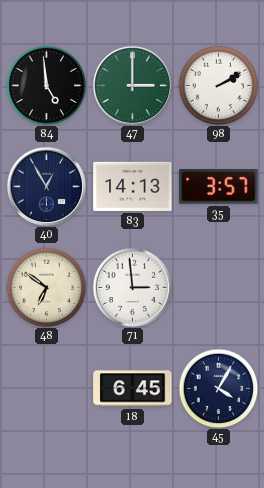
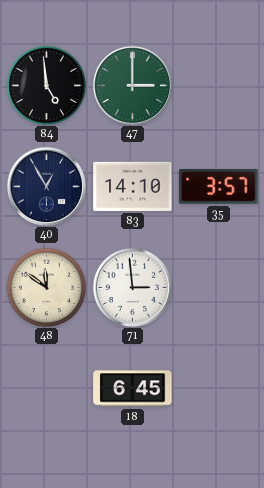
98: 2:10 -> none
83: 14:13 -> 14:10
48: 6:51 -> 11:51
45: 4:05 -> none
